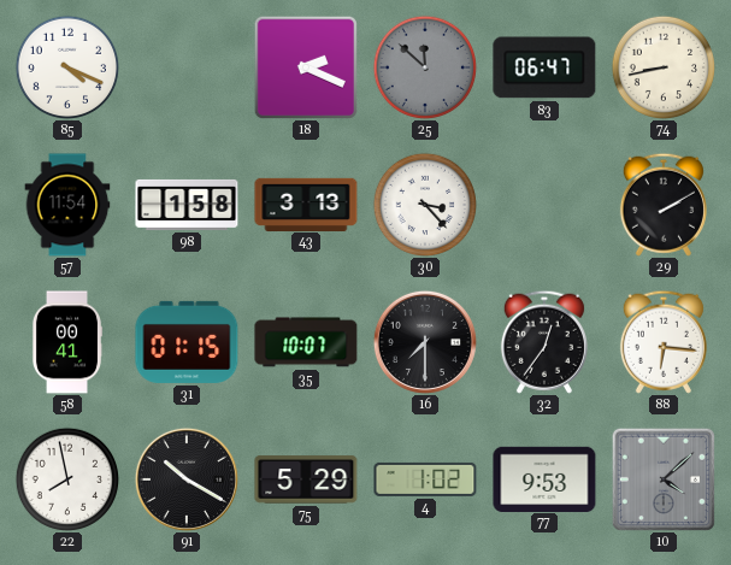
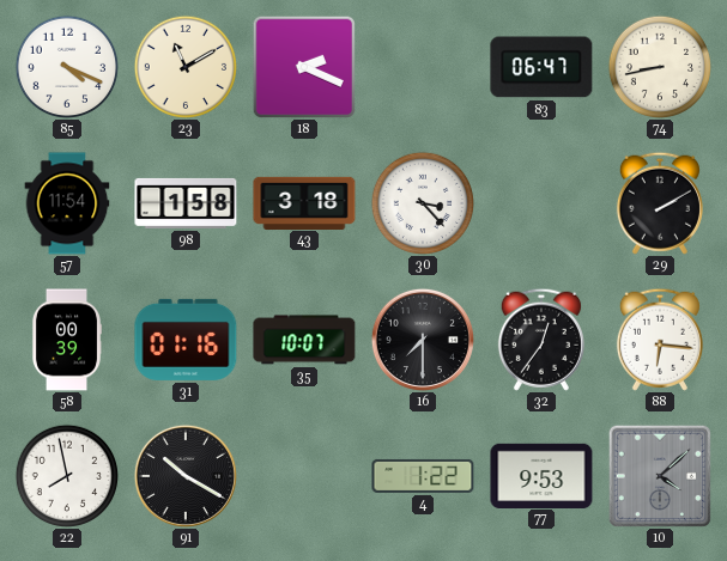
23: none -> 11:10
25: 11:52 -> none
43: 3:13 -> 3:18
58: 00:41 -> 00:39
31: 01:15 -> 01:16
75: 5:29 -> none
4: 1:02 -> 1:22
